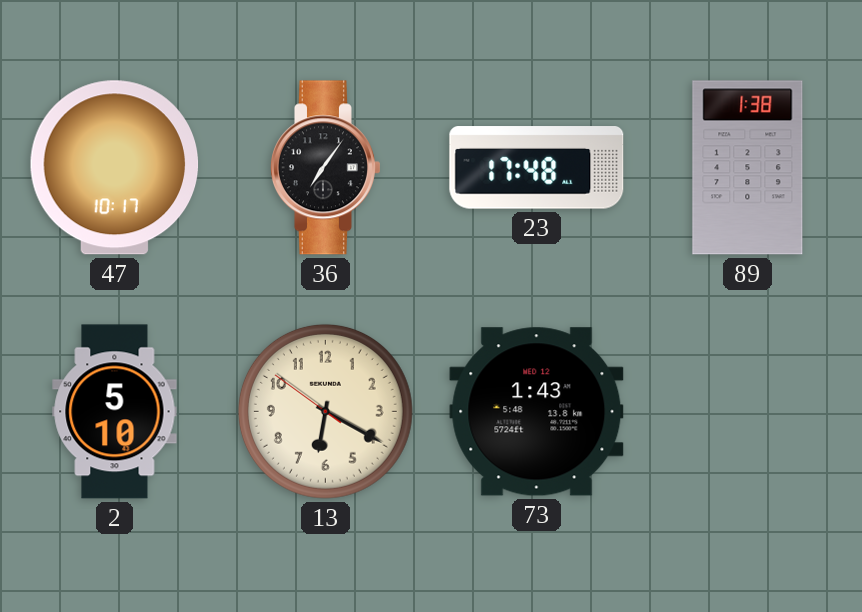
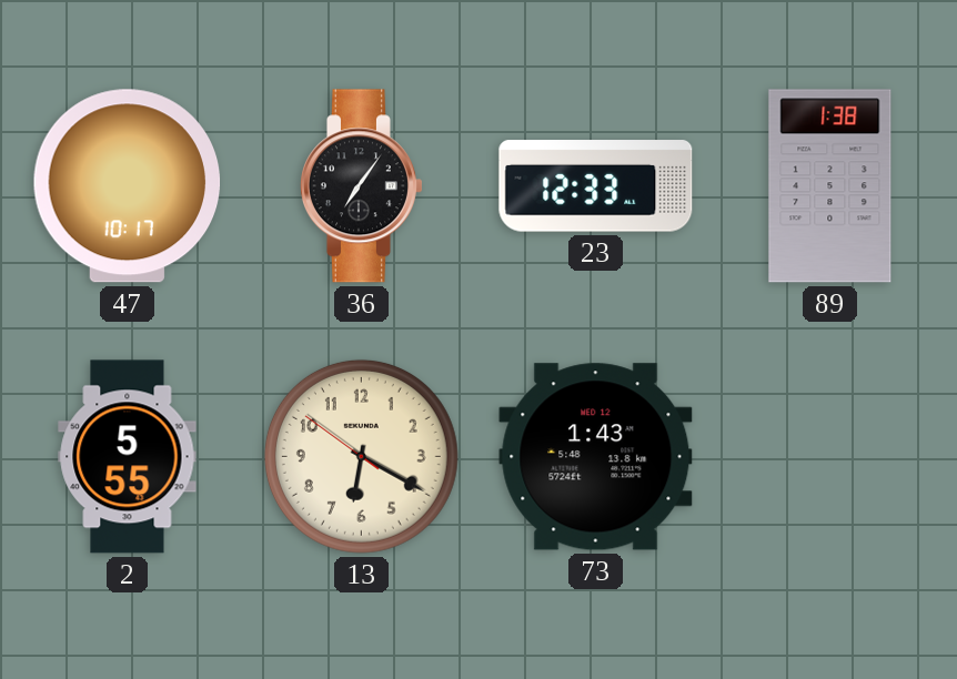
23: 17:48 -> 12:33
2: 5:10 -> 5:55
